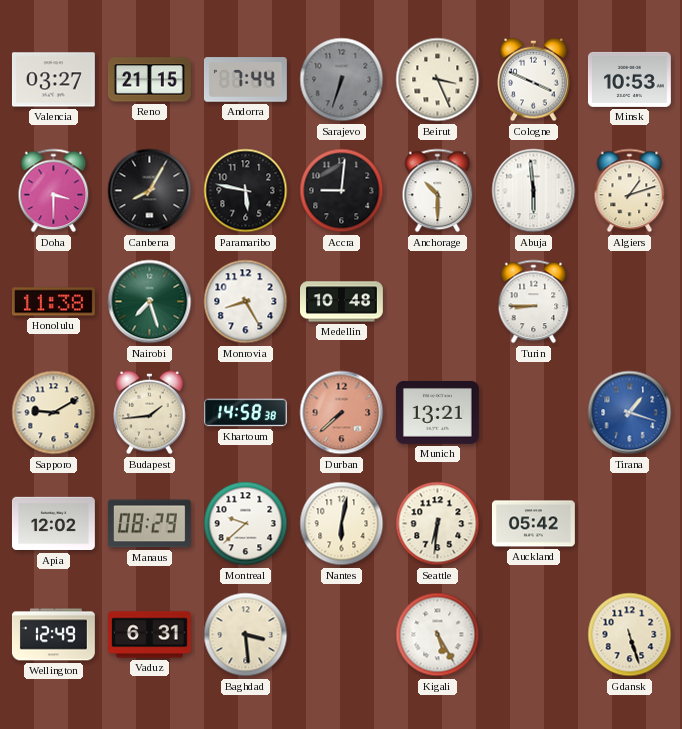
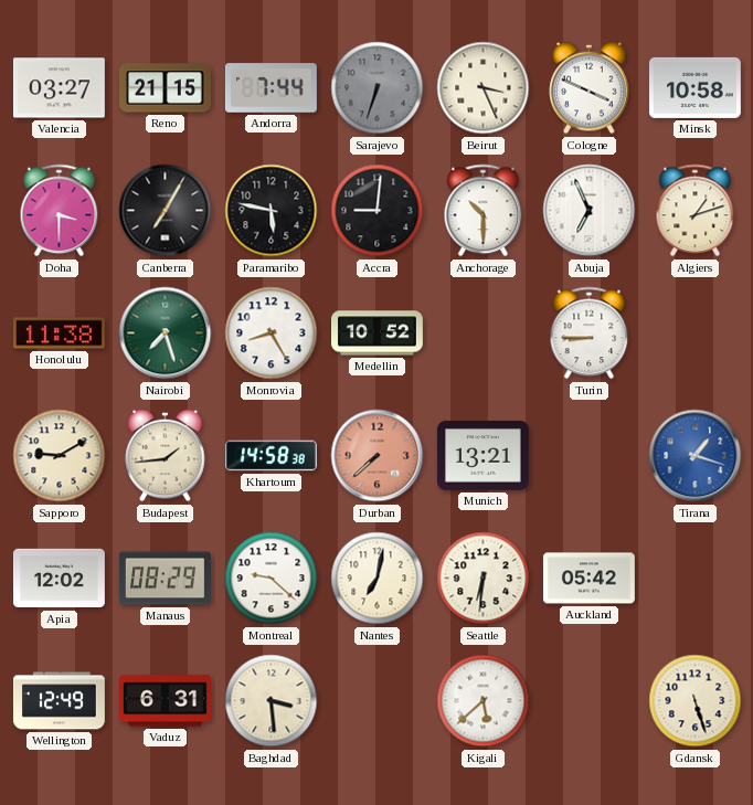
Minsk: 10:53 -> 10:58
Canberra: 8:05 -> 7:05
Abuja: 5:59 -> 6:56
Medellin: 10:48 -> 10:52
Montreal: 9:38 -> 9:22
Nantes: 6:02 -> 7:02
Kigali: 5:25 -> 5:38
